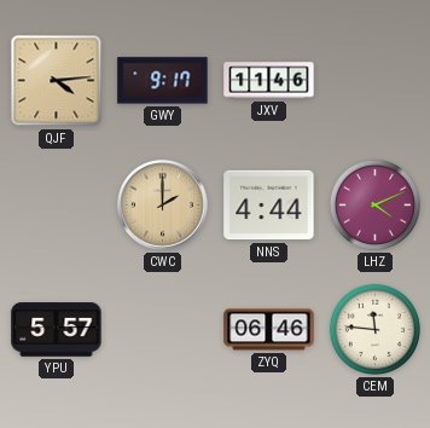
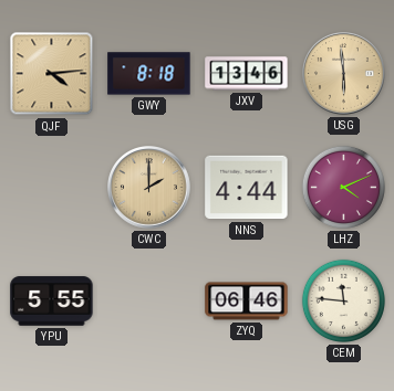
GWY: 9:17 -> 8:18
JXV: 11:46 -> 13:46
USG: none -> 5:59
YPU: 5:57 -> 5:55
